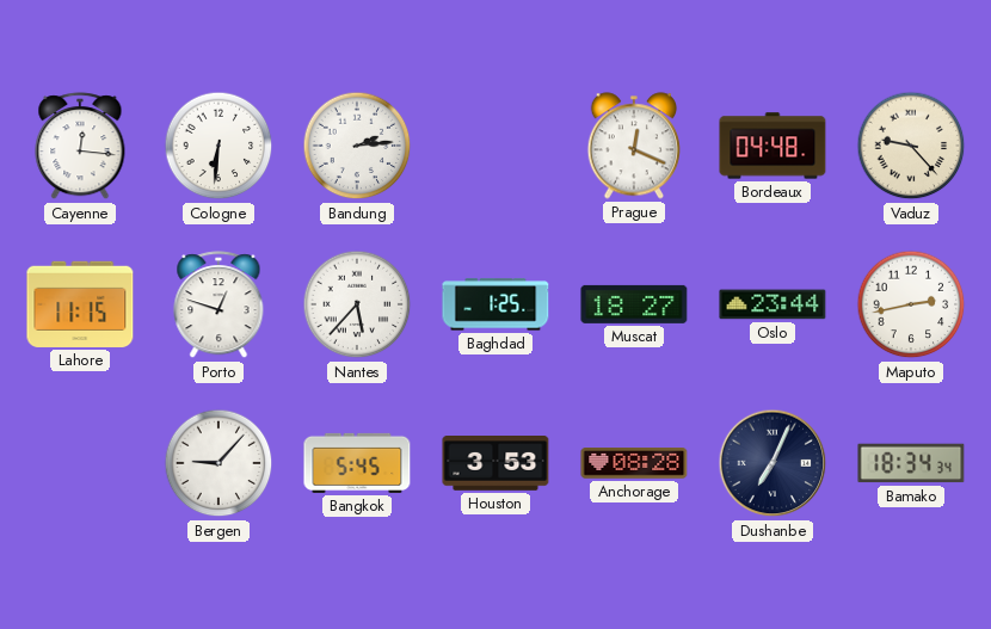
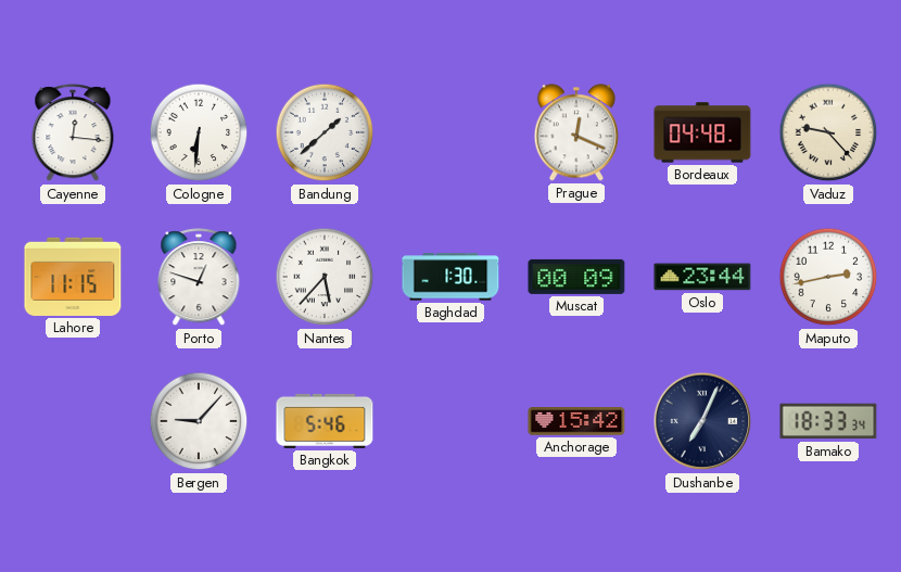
Bandung: 2:14 -> 1:38
Baghdad: 1:25 -> 1:30
Muscat: 18:27 -> 00:09
Bangkok: 5:45 -> 5:46
Houston: 3:53 -> none
Anchorage: 08:28 -> 15:42
Bamako: 18:34 -> 18:33
